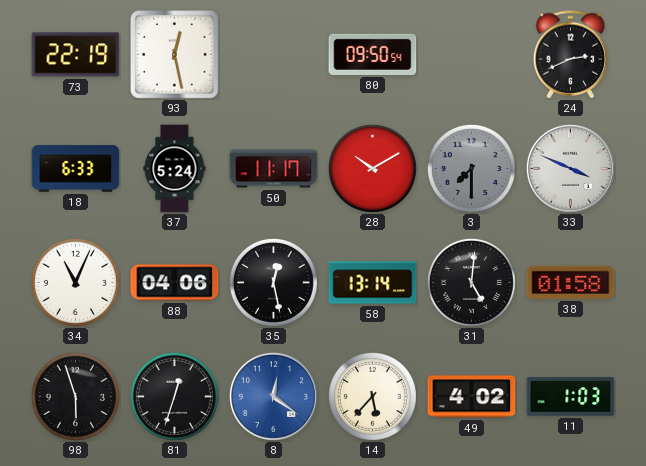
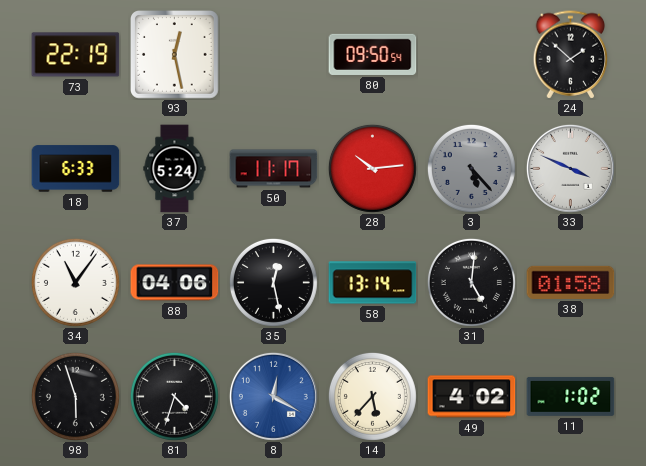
24: 2:41 -> 1:52
28: 10:10 -> 10:14
3: 7:30 -> 5:23
34: 11:04 -> 11:06
81: 12:33 -> 4:33
8: 12:21 -> 12:20
11: 1:03 -> 1:02
